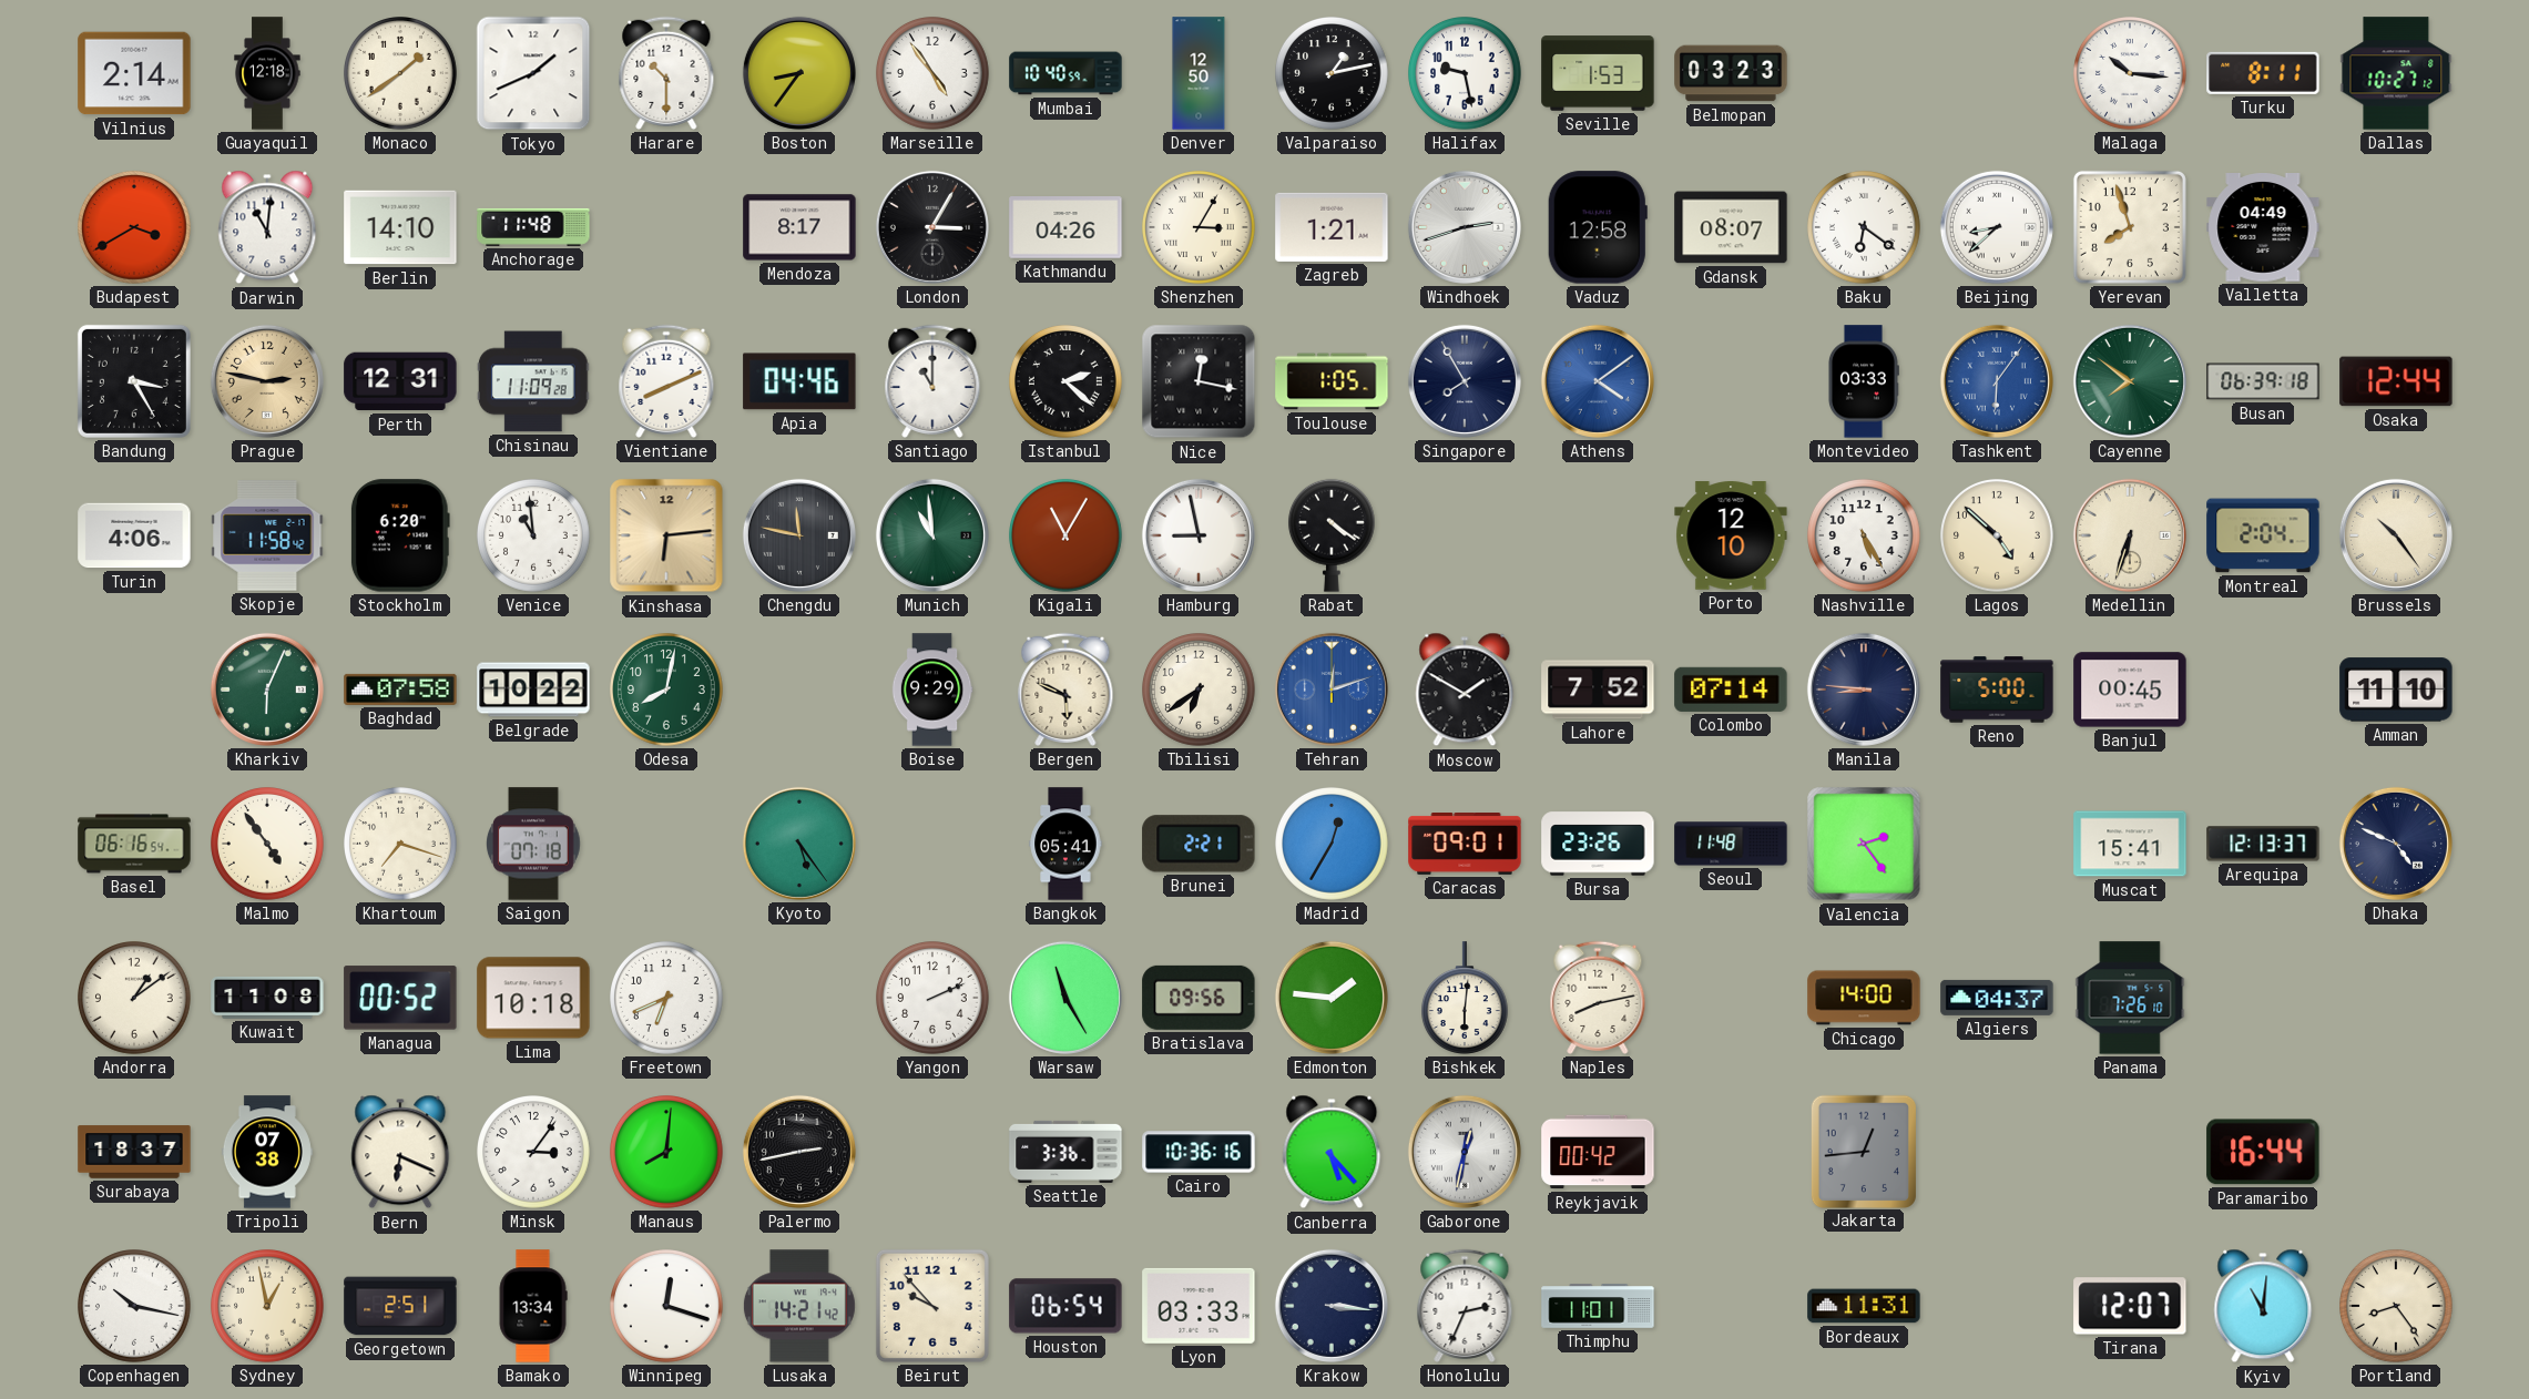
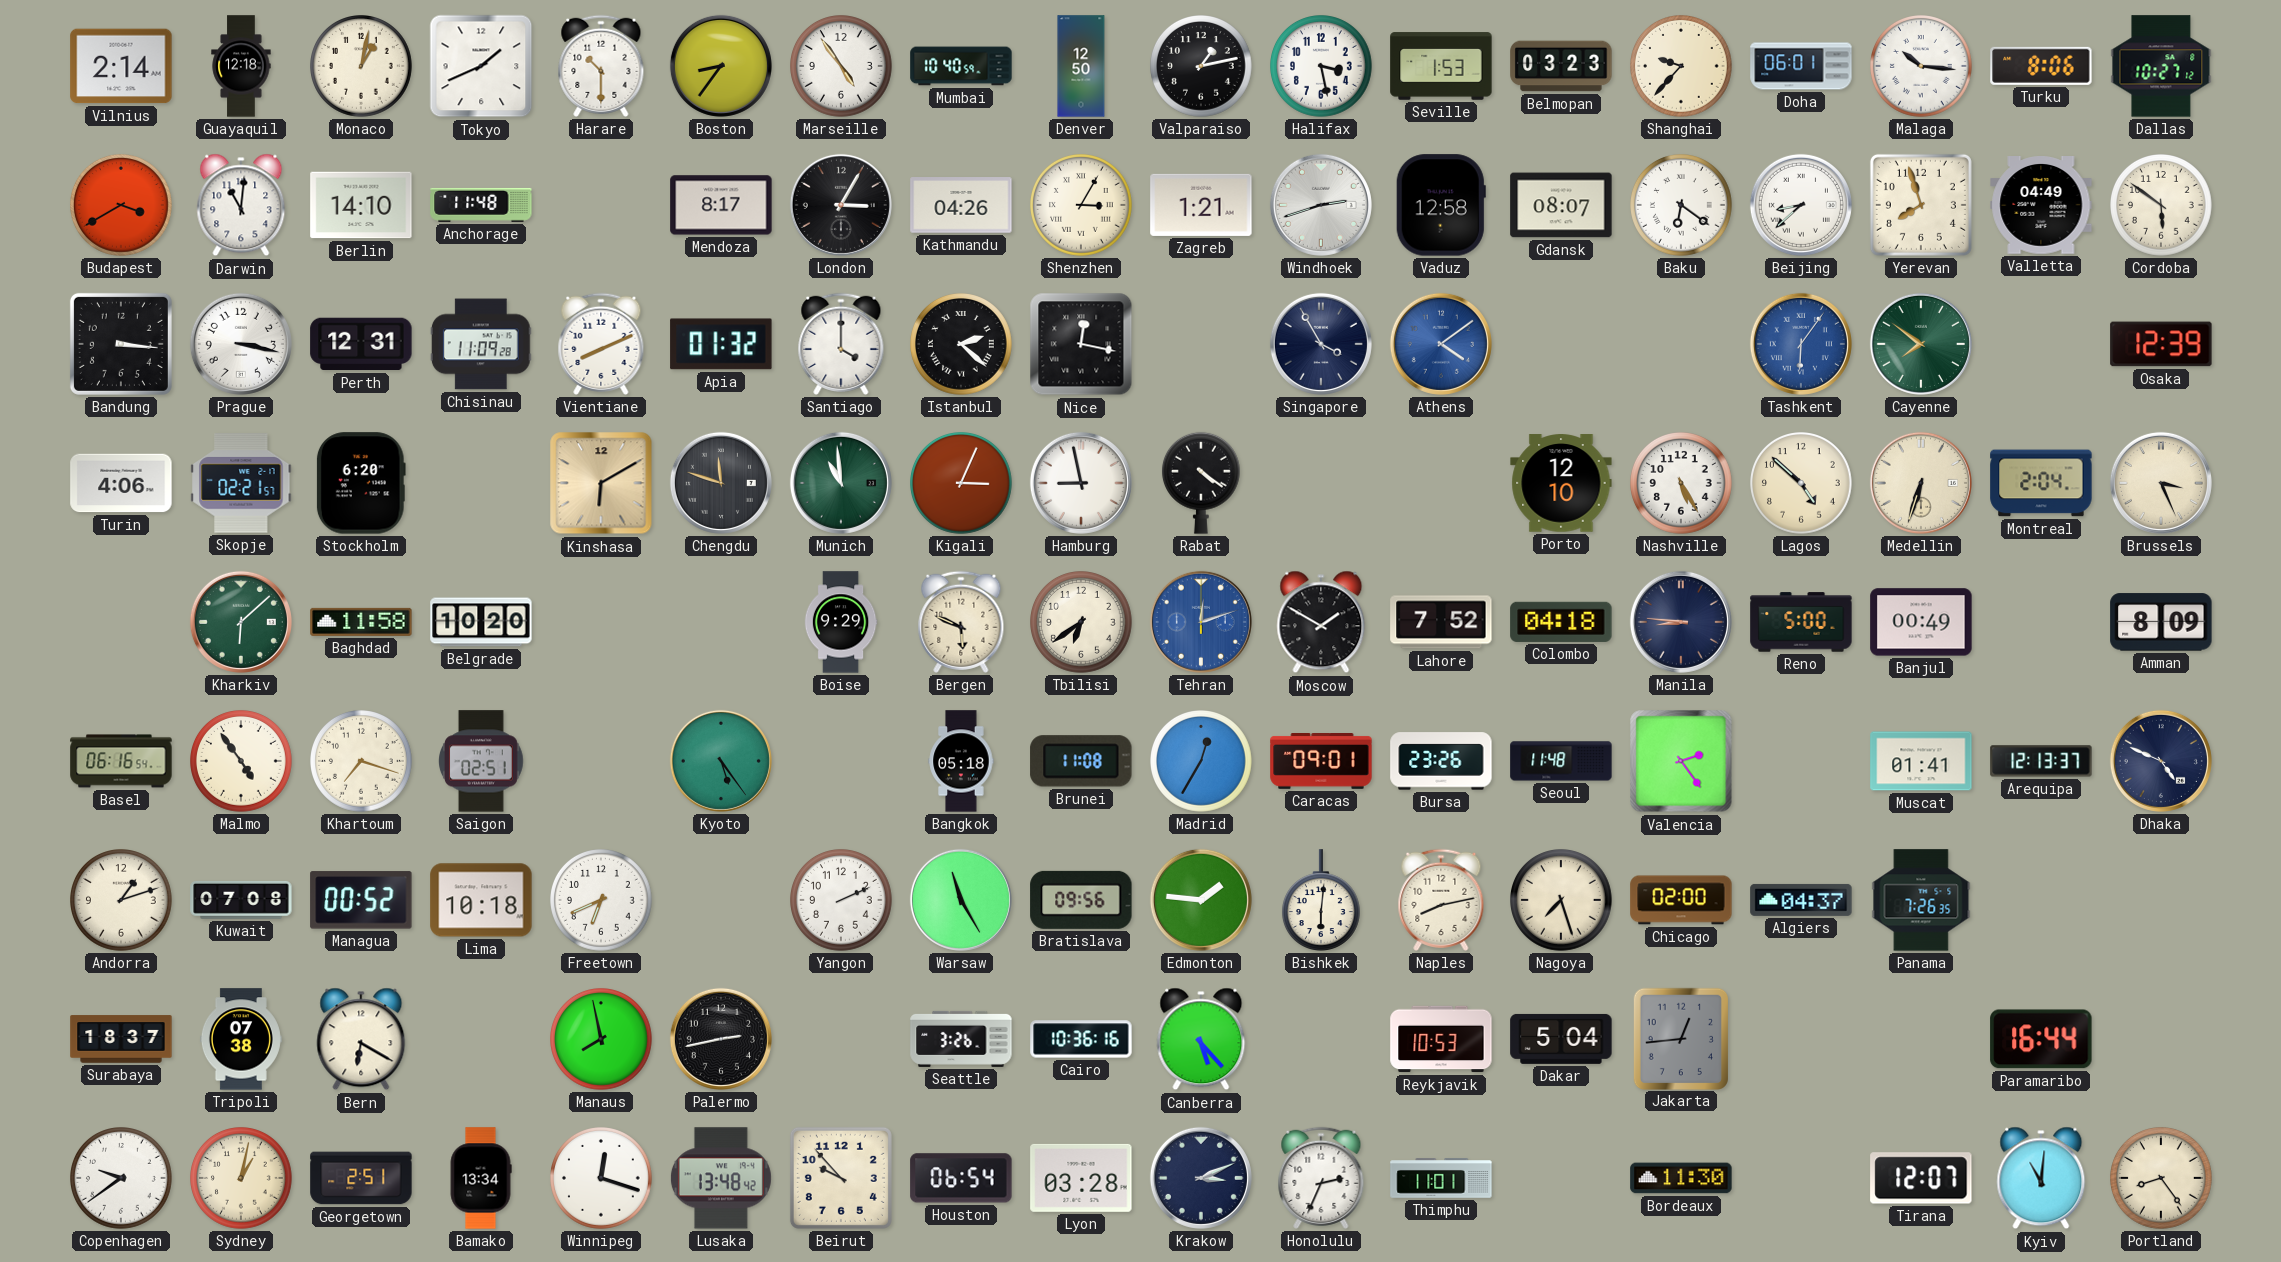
Monaco: 1:39 -> 1:02
Halifax: 9:28 -> 3:28
Shanghai: none -> 9:37
Doha: none -> 06:01
Turku: 8:11 -> 8:06
Cordoba: none -> 5:51
Bandung: 3:25 -> 3:16
Prague: 2:47 -> 3:17
Prague dial: champagne -> white
Apia: 04:46 -> 01:32
Santiago: 11:00 -> 4:00
Toulouse: 1:05 -> none
Singapore: 7:55 -> 3:55
Montevideo: 03:33 -> none
Busan: 06:39 -> none
Osaka: 12:44 -> 12:39
Skopje: 11:58 -> 02:21
Venice: 10:59 -> none
Kinshasa: 6:14 -> 6:10
Chengdu: 11:47 -> 11:48
Kigali: 11:05 -> 3:04
Brussels: 10:24 -> 3:26
Kharkiv: 6:04 -> 6:08
Baghdad: 07:58 -> 11:58
Belgrade: 10:22 -> 10:20
Odesa: 8:02 -> none
Colombo: 07:14 -> 04:18
Banjul: 00:45 -> 00:49
Amman: 11:10 -> 8:09
Saigon: 07:18 -> 02:51
Bangkok: 05:41 -> 05:18
Brunei: 2:21 -> 11:08
Muscat: 15:41 -> 01:41
Andorra: 1:09 -> 1:12
Kuwait: 11:08 -> 07:08
Nagoya: none -> 7:27
Chicago: 14:00 -> 02:00
Panama: 7:26:10 -> 7:26:35
Bern: 6:19 -> 6:20
Minsk: 3:06 -> none
Manaus: 8:01 -> 7:58
Seattle: 3:36 -> 3:26
Gaborone: 12:32 -> none
Reykjavik: 00:42 -> 10:53
Dakar: none -> 5:04
Copenhagen: 10:17 -> 9:39
Sydney: 12:58 -> 1:02
Lusaka: 14:21 -> 13:48
Lyon: 03:33 -> 03:28
Krakow: 3:16 -> 3:11
Bordeaux: 11:31 -> 11:30
